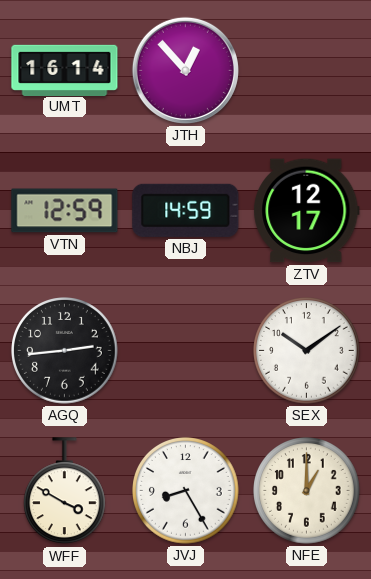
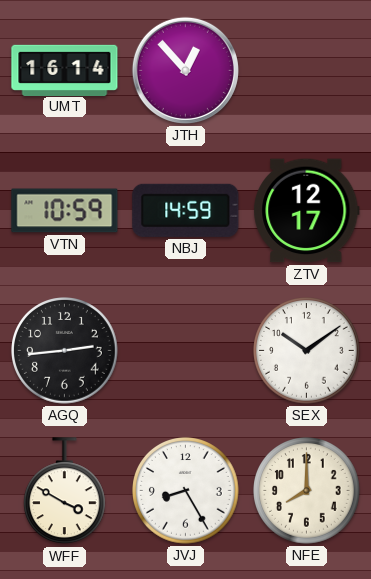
VTN: 12:59 -> 10:59
NFE: 1:00 -> 8:00
